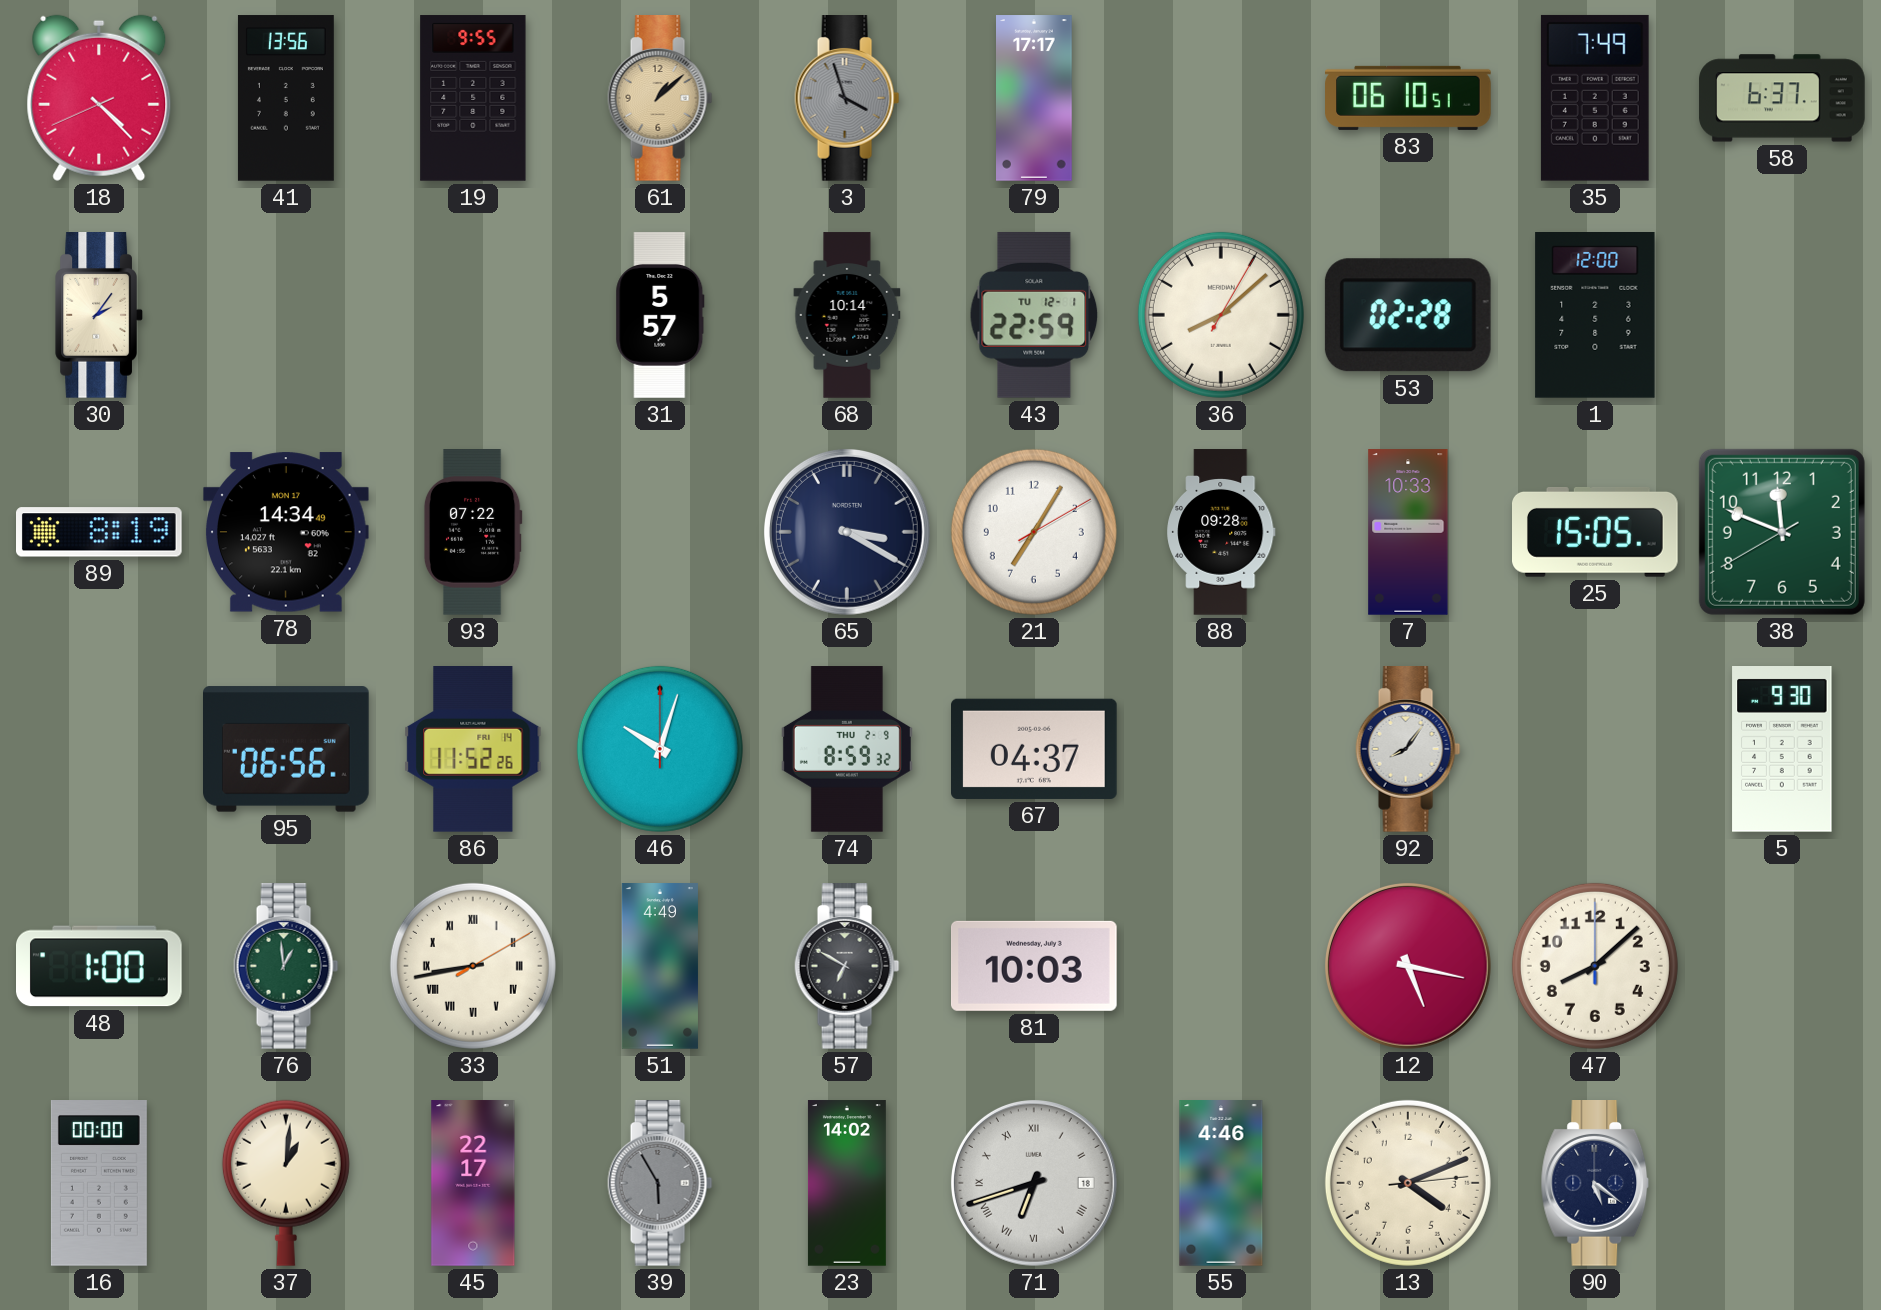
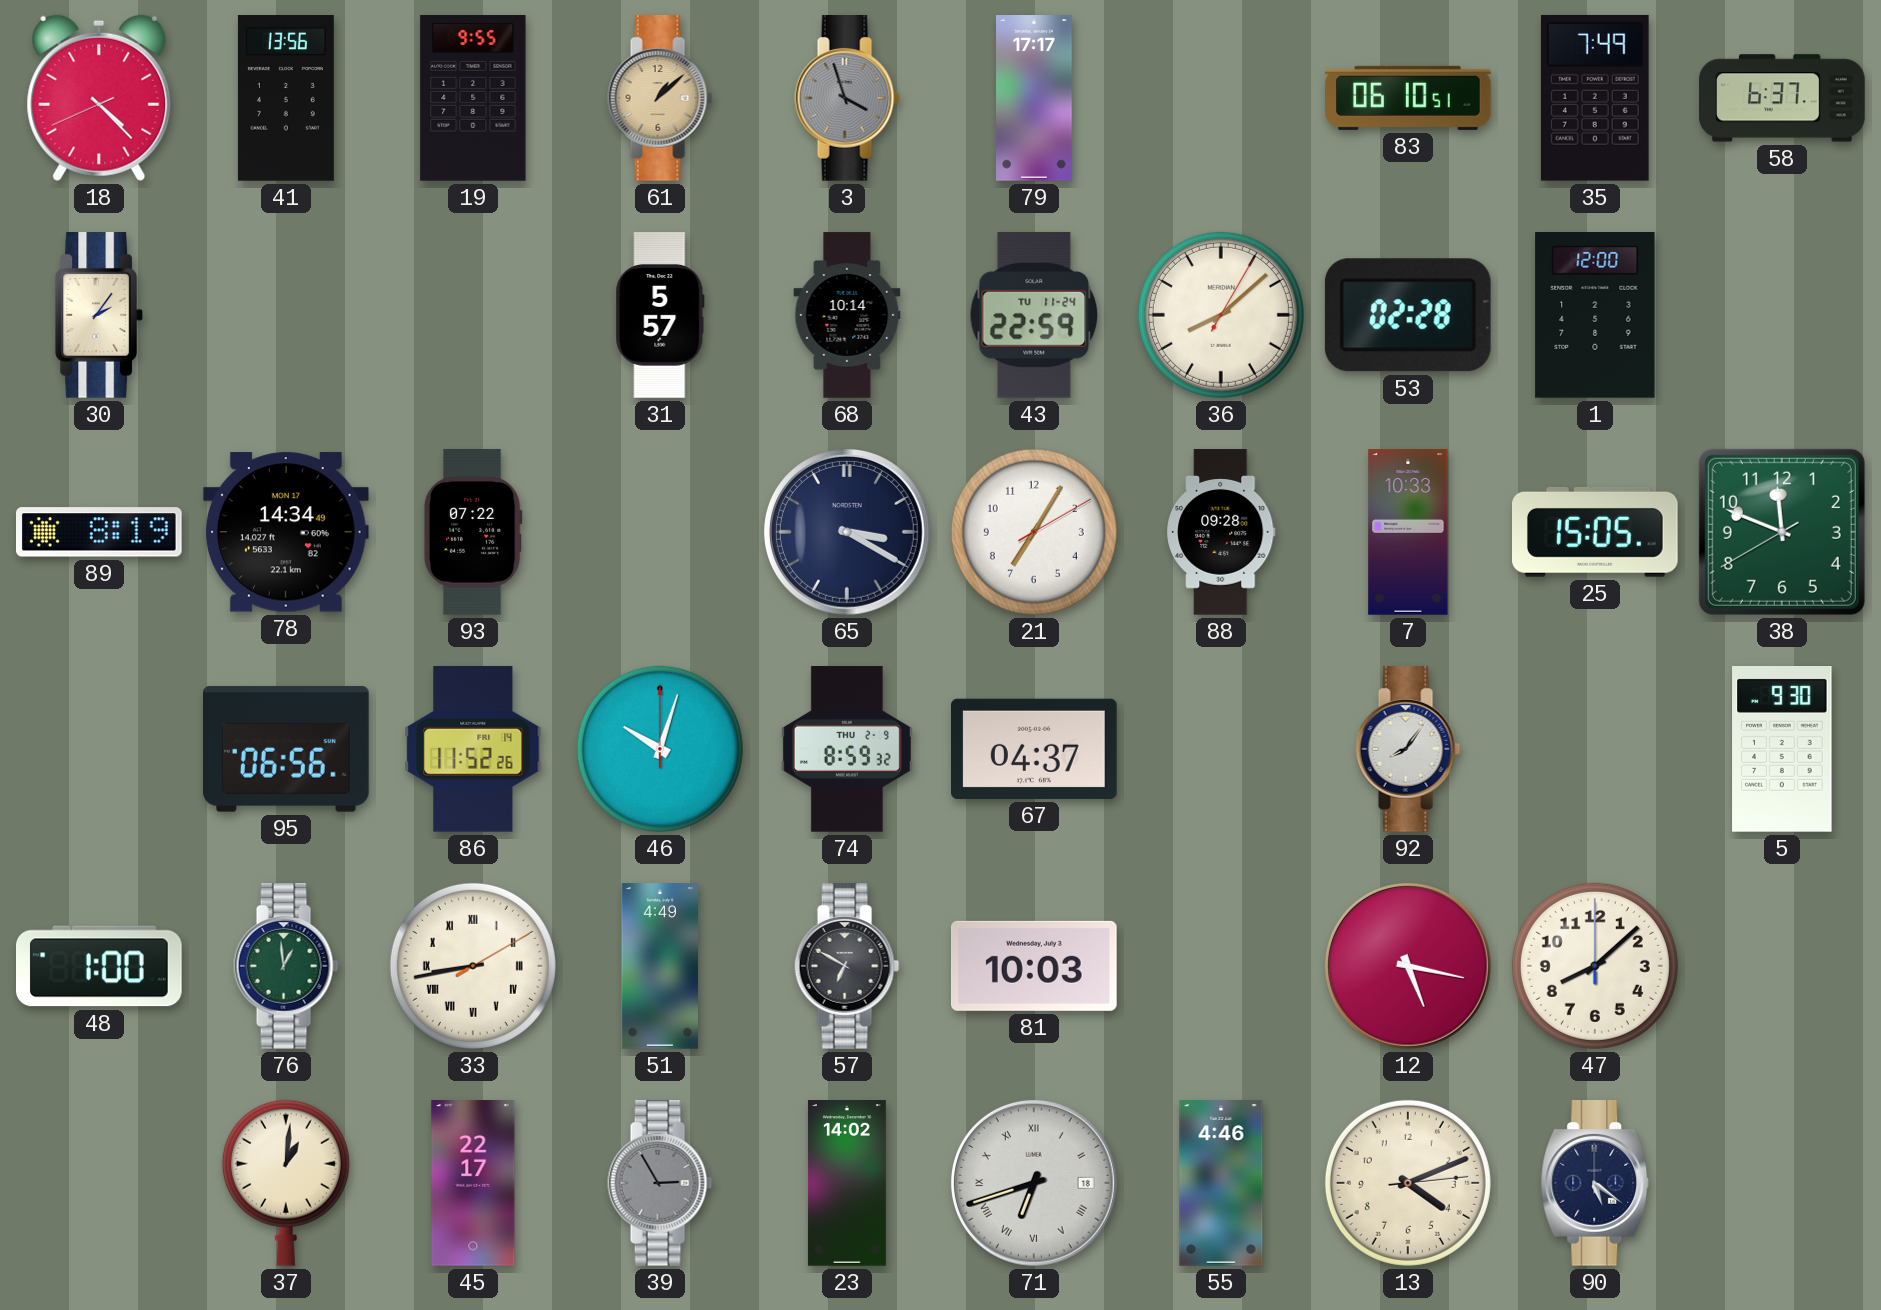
43 date: TU 12-1 -> TU 11-24
16: 00:00 -> none
39: 5:55 -> 2:55
